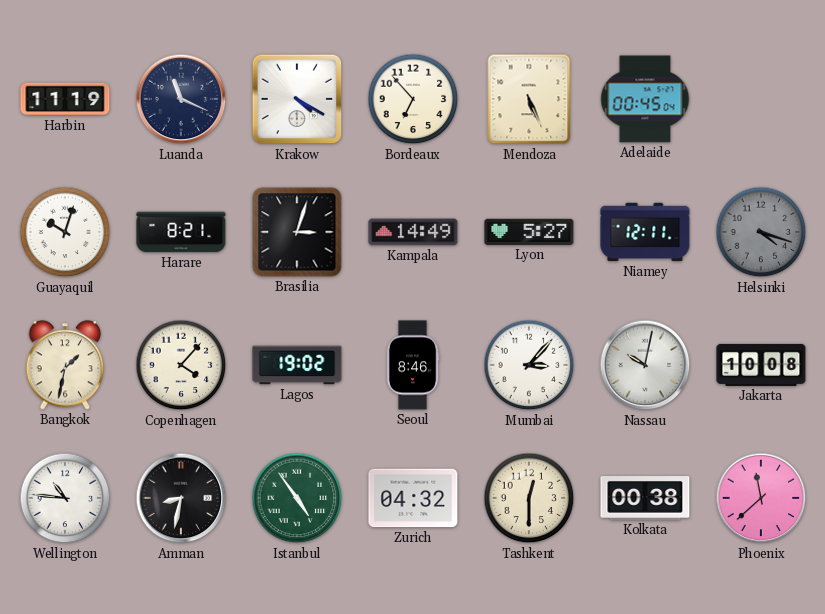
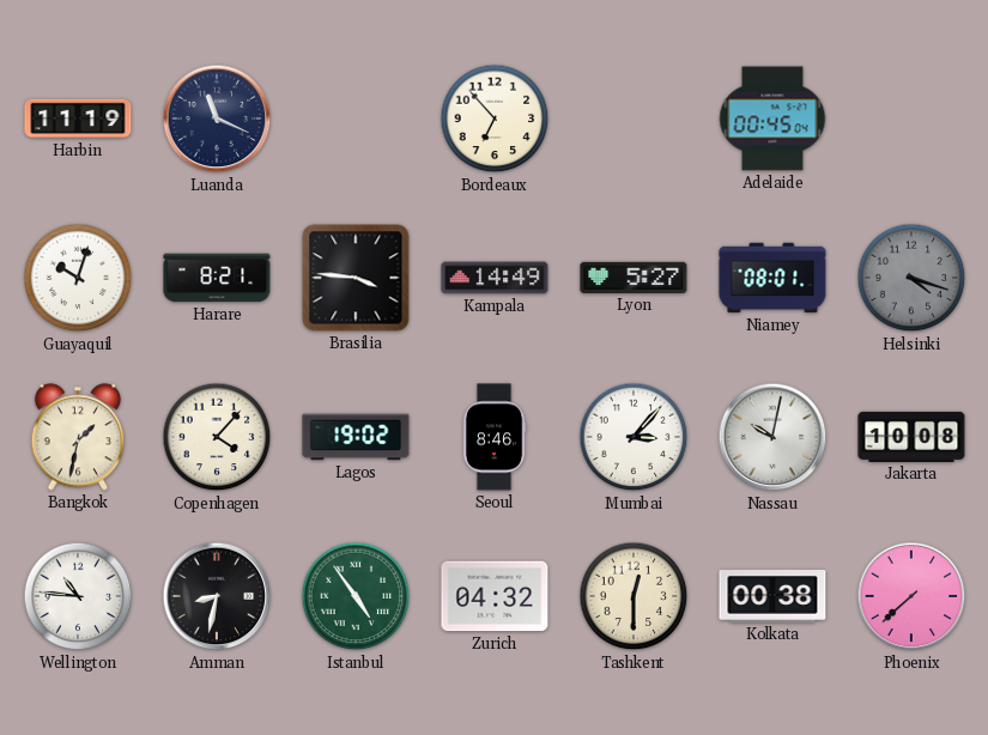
Krakow: 4:20 -> none
Mendoza: 5:26 -> none
Brasilia: 3:03 -> 3:46
Niamey: 12:11 -> 08:01
Phoenix: 11:38 -> 7:38
